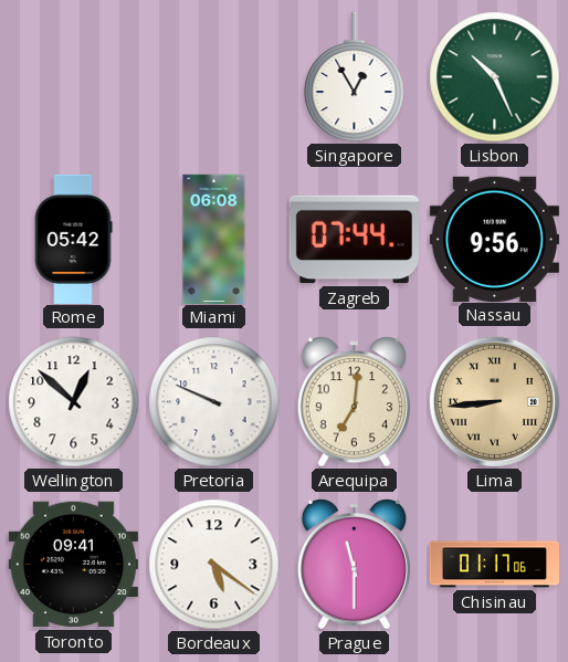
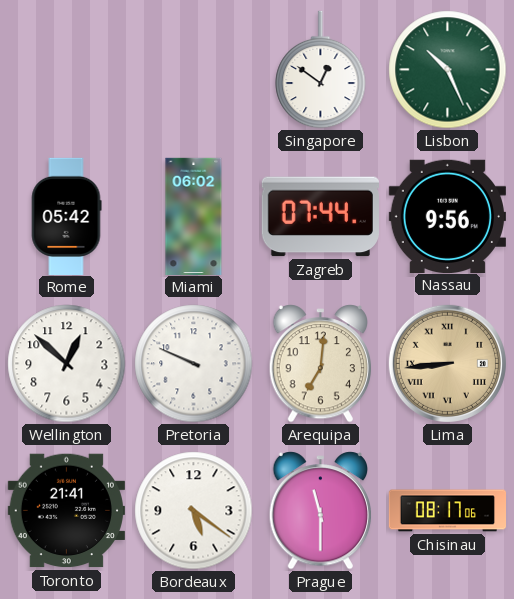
Singapore: 12:55 -> 12:51
Miami: 06:08 -> 06:02
Toronto: 09:41 -> 21:41
Chisinau: 01:17 -> 08:17
